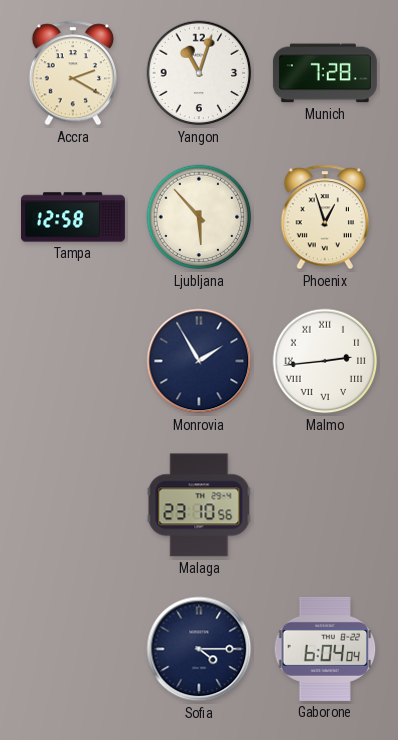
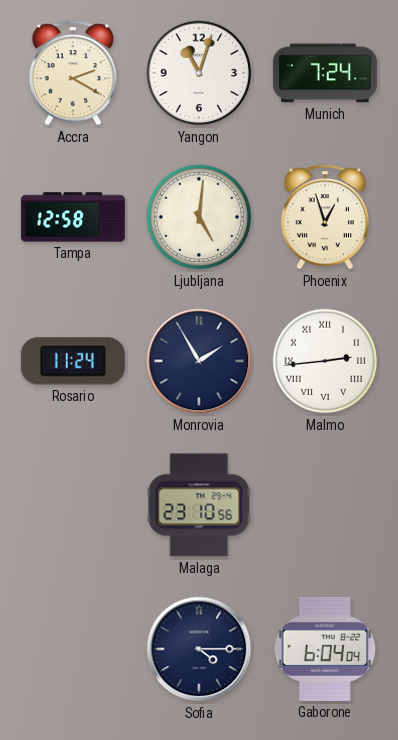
Munich: 7:28 -> 7:24
Ljubljana: 5:53 -> 5:01
Rosario: none -> 11:24
